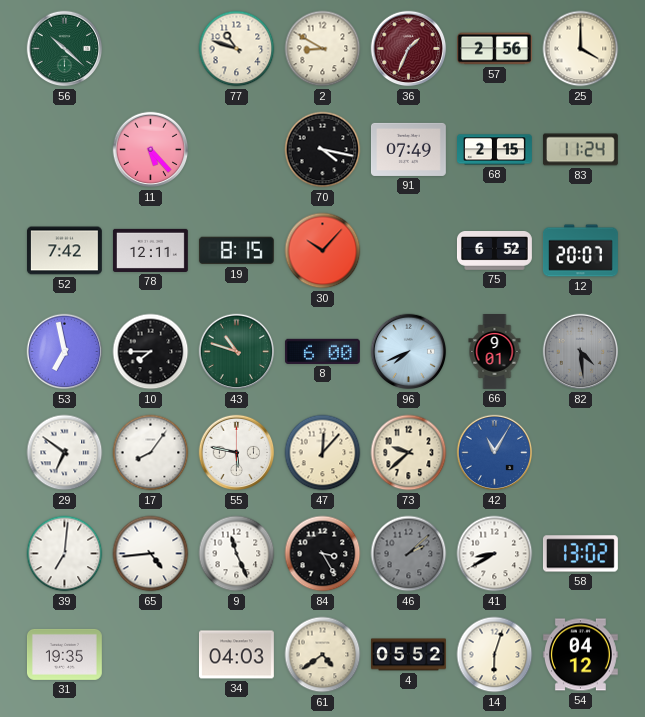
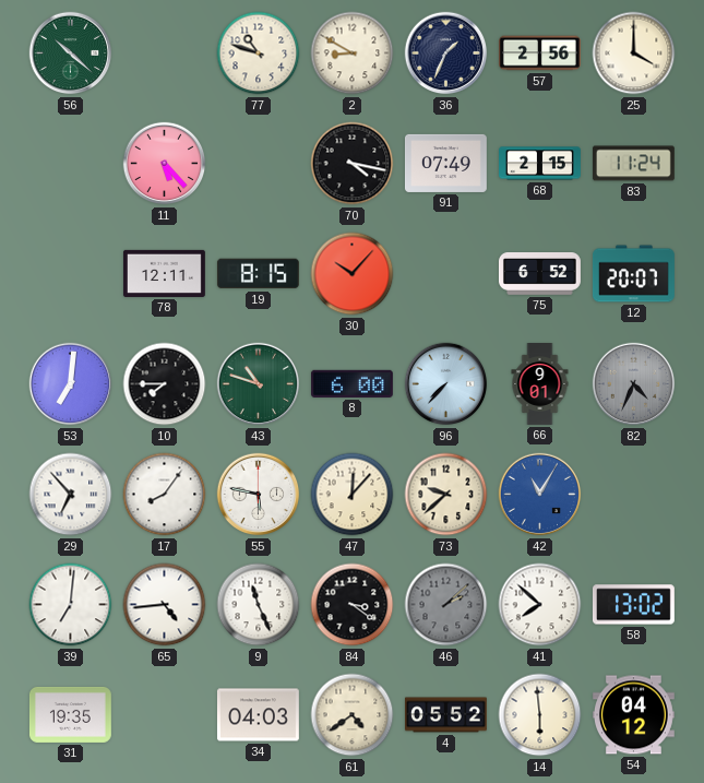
36 dial: burgundy -> navy
52: 7:42 -> none
53: 6:58 -> 7:01
96: 7:41 -> 7:37
82: 4:29 -> 4:34
29: 6:51 -> 6:53
84: 3:25 -> 3:21
41: 8:40 -> 7:52
14: 6:03 -> 5:59
